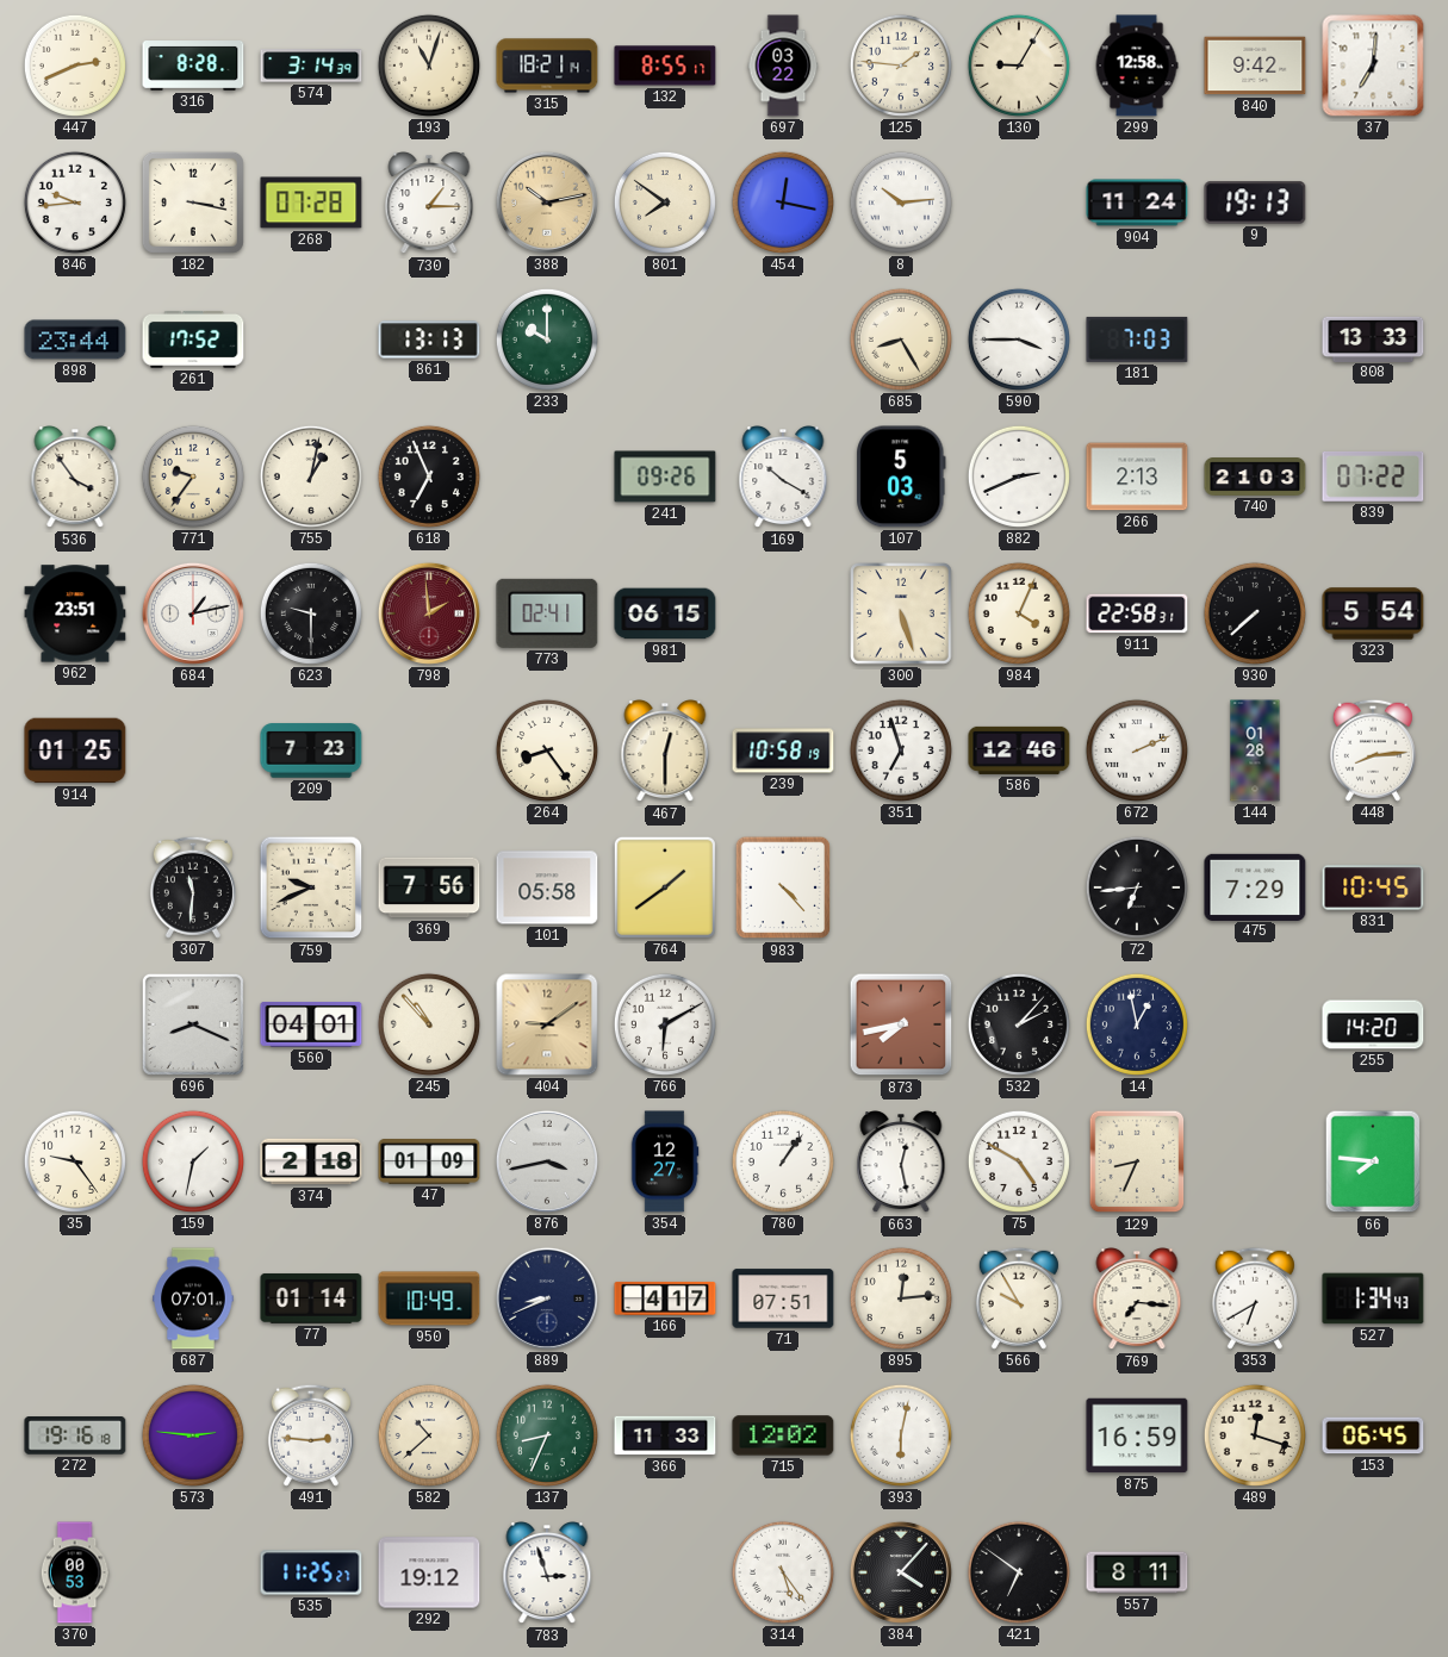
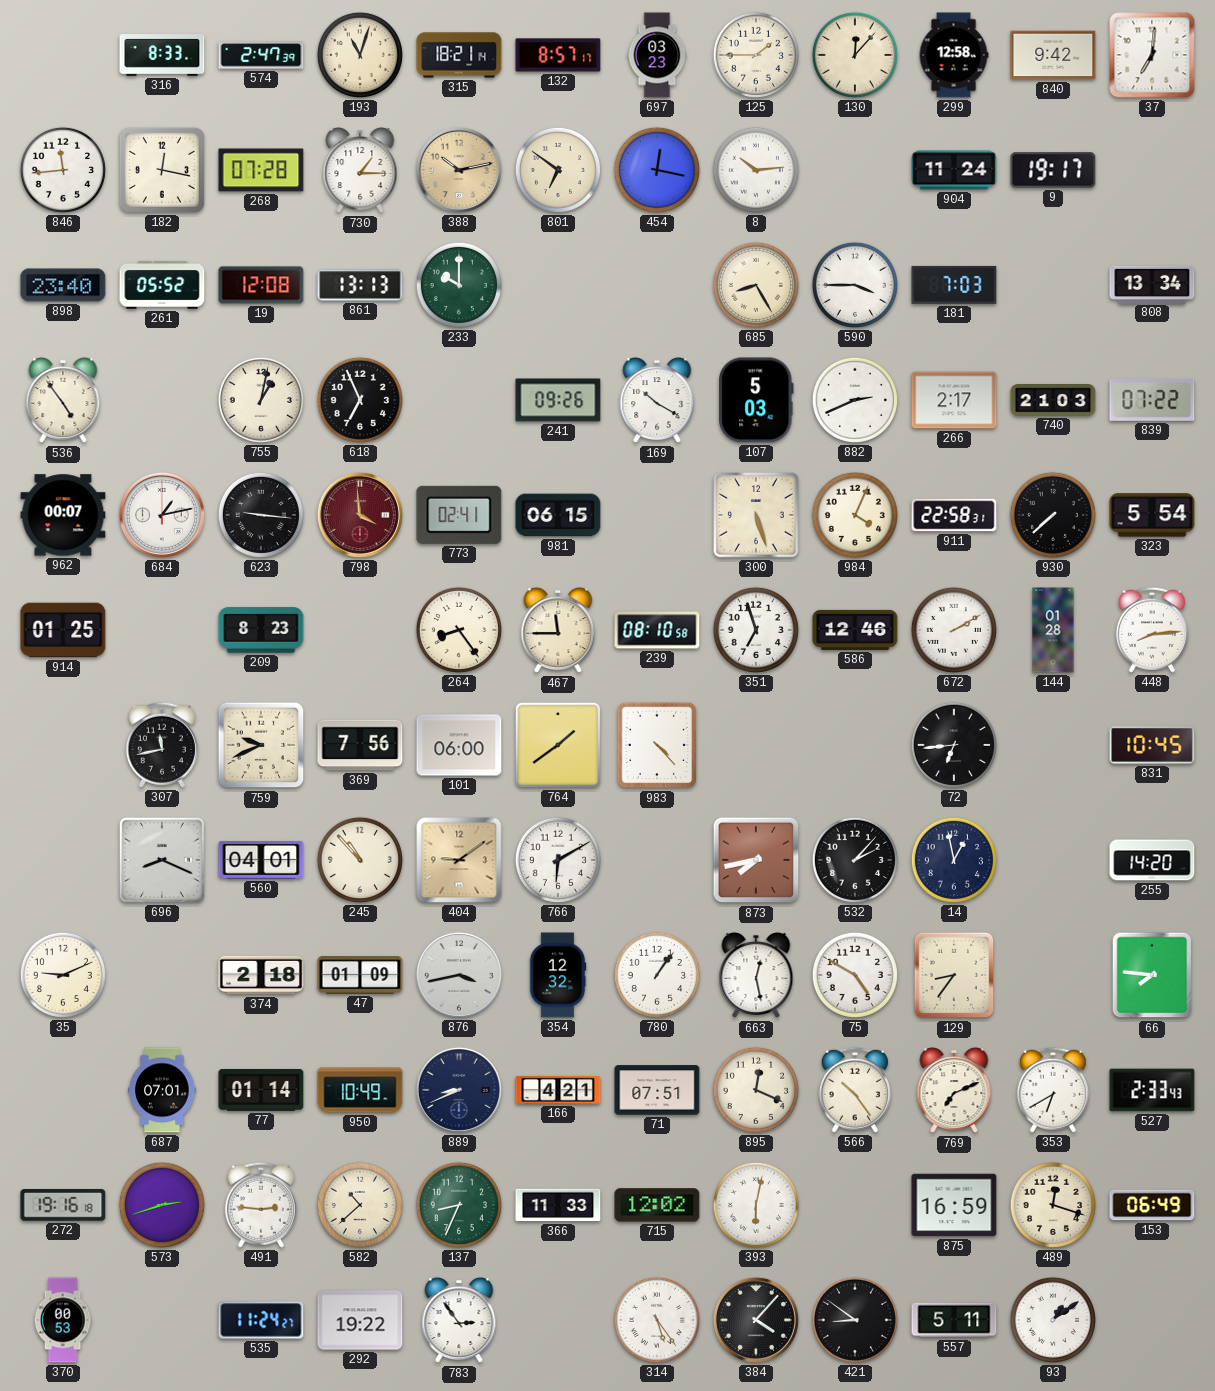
447: 2:41 -> none
316: 8:28 -> 8:33
574: 3:14 -> 2:47
132: 8:55 -> 8:57
697: 03:22 -> 03:23
125: 1:46 -> 1:45
130: 9:05 -> 12:07
846: 9:44 -> 11:44
182: 3:17 -> 12:17
801: 7:51 -> 6:51
9: 19:13 -> 19:17
898: 23:44 -> 23:40
261: 17:52 -> 05:52
19: none -> 12:08
808: 13:33 -> 13:34
536: 3:54 -> 4:54
771: 9:36 -> none
266: 2:13 -> 2:17
962: 23:51 -> 00:07
623: 9:30 -> 9:16
798: 1:59 -> 3:59
209: 7:23 -> 8:23
467: 12:30 -> 11:45
239: 10:58 -> 08:10
672: 2:11 -> 2:10
307: 11:31 -> 11:43
101: 05:58 -> 06:00
475: 7:29 -> none
35: 9:24 -> 9:11
159: 1:32 -> none
354: 12:27 -> 12:32
129: 8:34 -> 8:36
166: 4:17 -> 4:21
895: 12:14 -> 12:19
566: 9:55 -> 10:24
769: 7:16 -> 7:11
527: 1:34 -> 2:33
573: 2:46 -> 2:42
153: 06:45 -> 06:49
535: 11:25 -> 11:24
292: 19:12 -> 19:22
783: 2:57 -> 2:54
421: 6:51 -> 8:51
557: 8:11 -> 5:11
93: none -> 1:09
